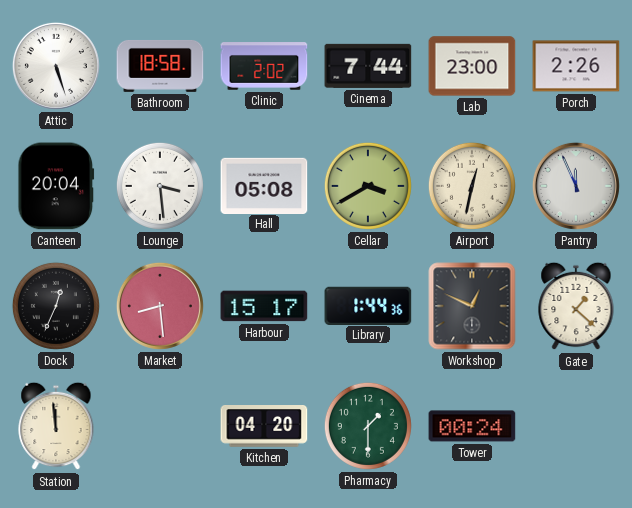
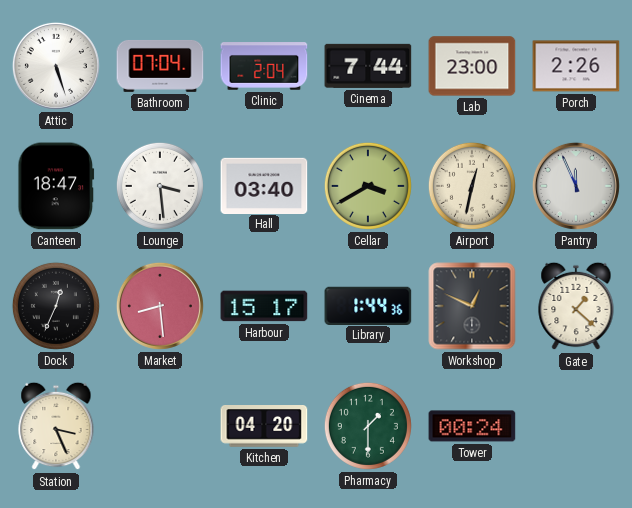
Bathroom: 18:58 -> 07:04
Clinic: 2:02 -> 2:04
Canteen: 20:04 -> 18:47
Hall: 05:08 -> 03:40
Station: 11:59 -> 3:26
